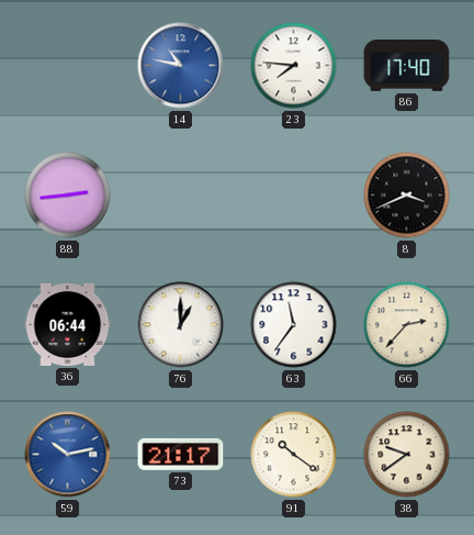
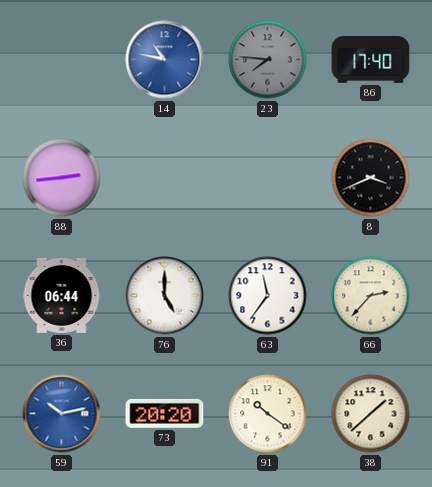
23 dial: white -> grey
76: 1:00 -> 5:00
73: 21:17 -> 20:20
38: 9:39 -> 1:38
